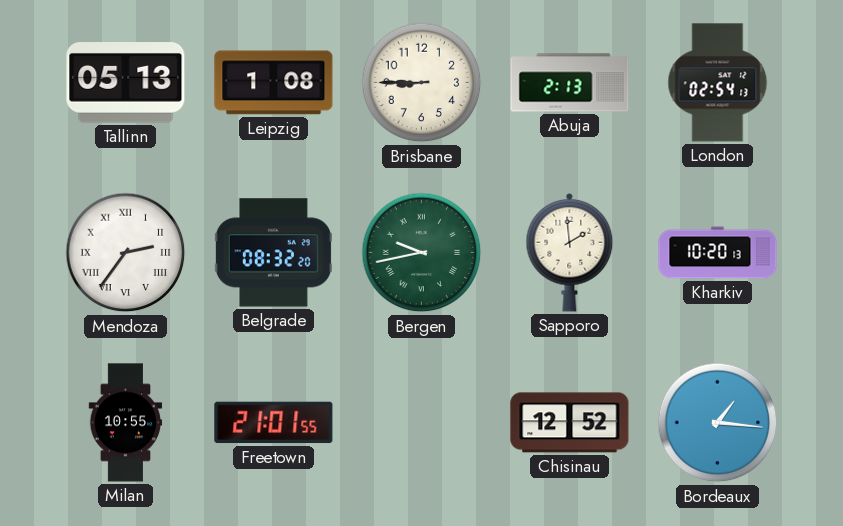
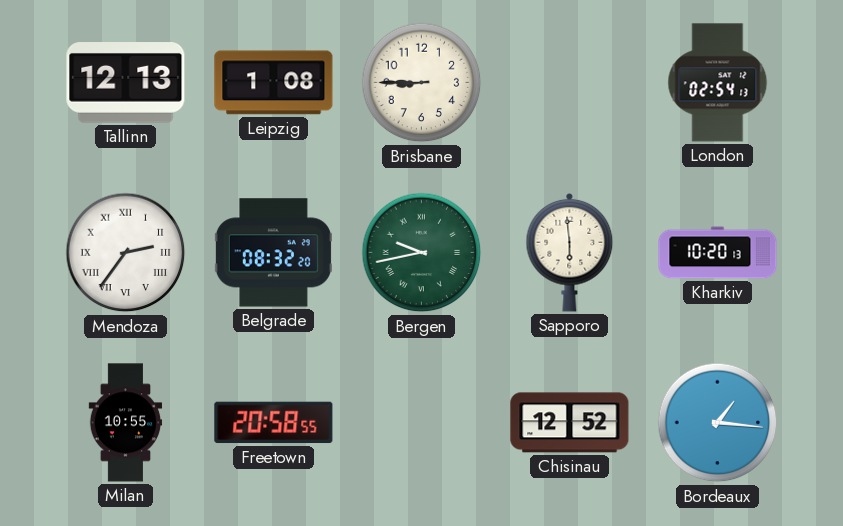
Tallinn: 05:13 -> 12:13
Abuja: 2:13 -> none
Sapporo: 1:59 -> 5:59
Freetown: 21:01 -> 20:58
